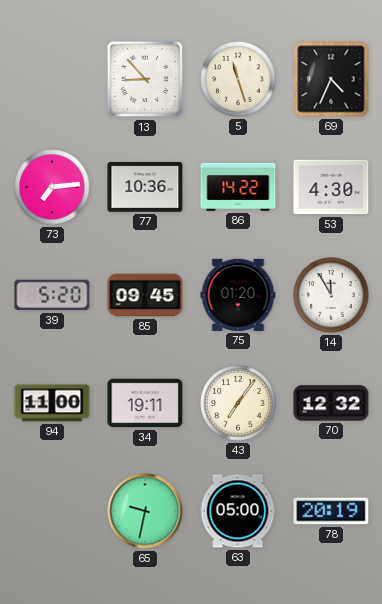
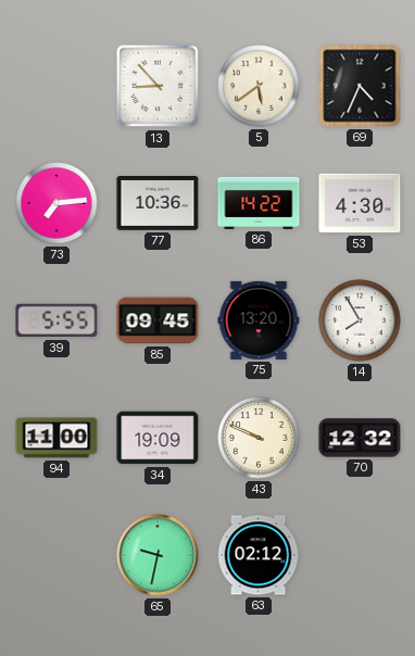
5: 11:27 -> 5:39
39: 5:20 -> 5:55
75: 01:20 -> 13:20
14: 11:55 -> 7:55
34: 19:11 -> 19:09
43: 7:06 -> 9:49
63: 05:00 -> 02:12
78: 20:19 -> none
